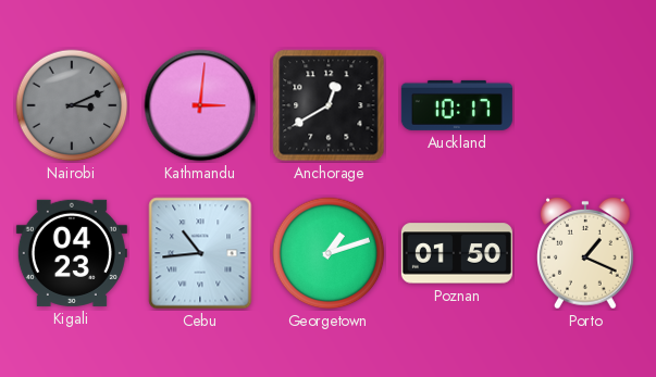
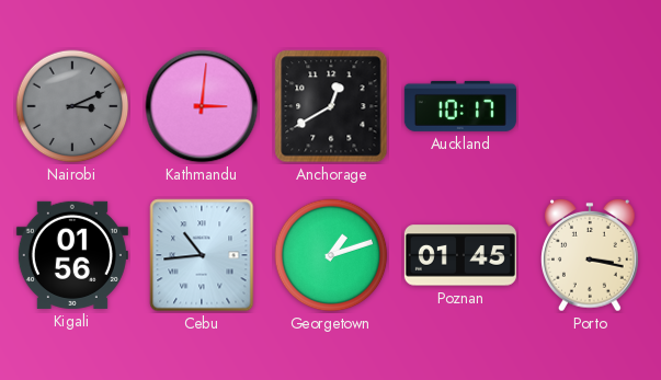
Kigali: 04:23 -> 01:56
Poznan: 01:50 -> 01:45
Porto: 1:19 -> 3:17
